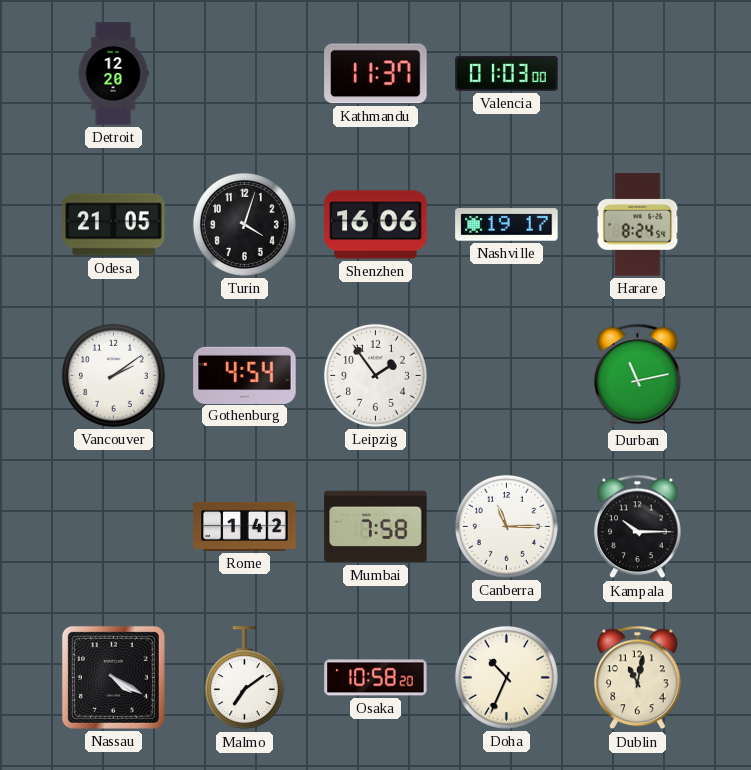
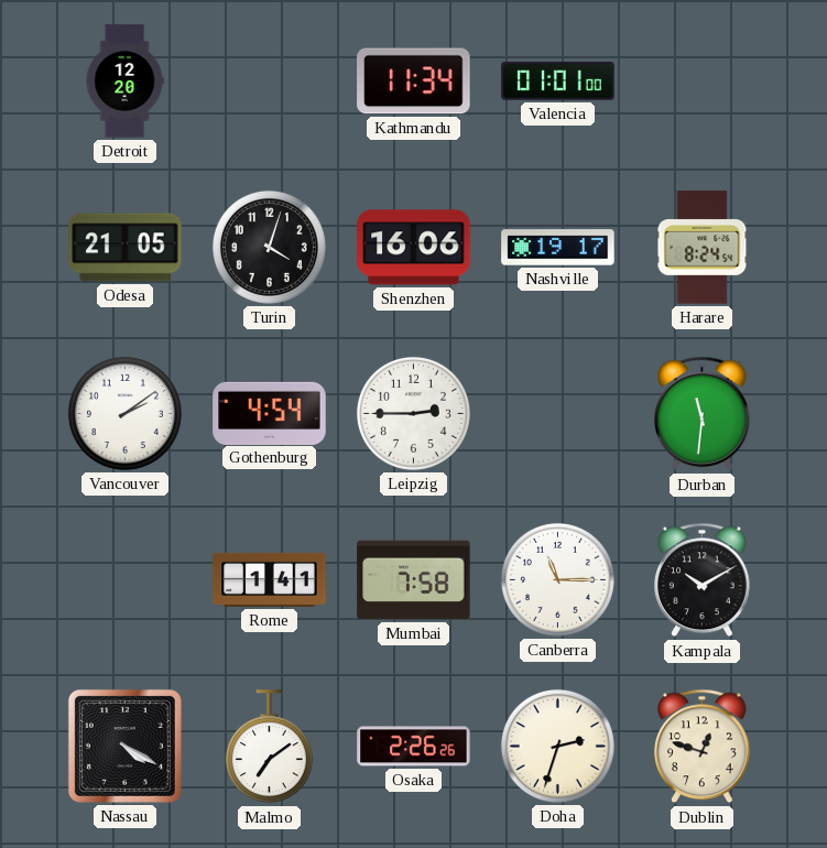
Kathmandu: 11:37 -> 11:34
Valencia: 01:03 -> 01:01
Leipzig: 1:54 -> 2:45
Durban: 11:13 -> 11:31
Rome: 1:42 -> 1:41
Kampala: 10:15 -> 10:10
Osaka: 10:58 -> 2:26
Doha: 10:34 -> 2:33
Dublin: 11:02 -> 12:48
